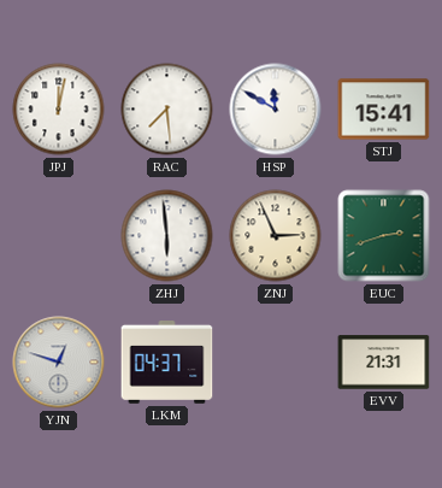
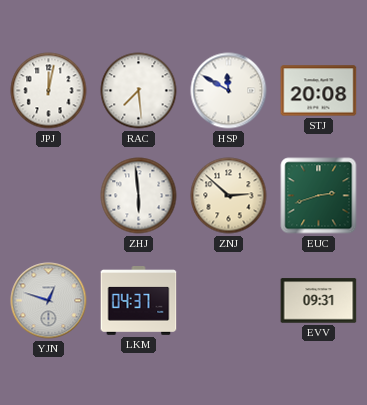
STJ: 15:41 -> 20:08
ZNJ: 2:56 -> 2:52
EVV: 21:31 -> 09:31
